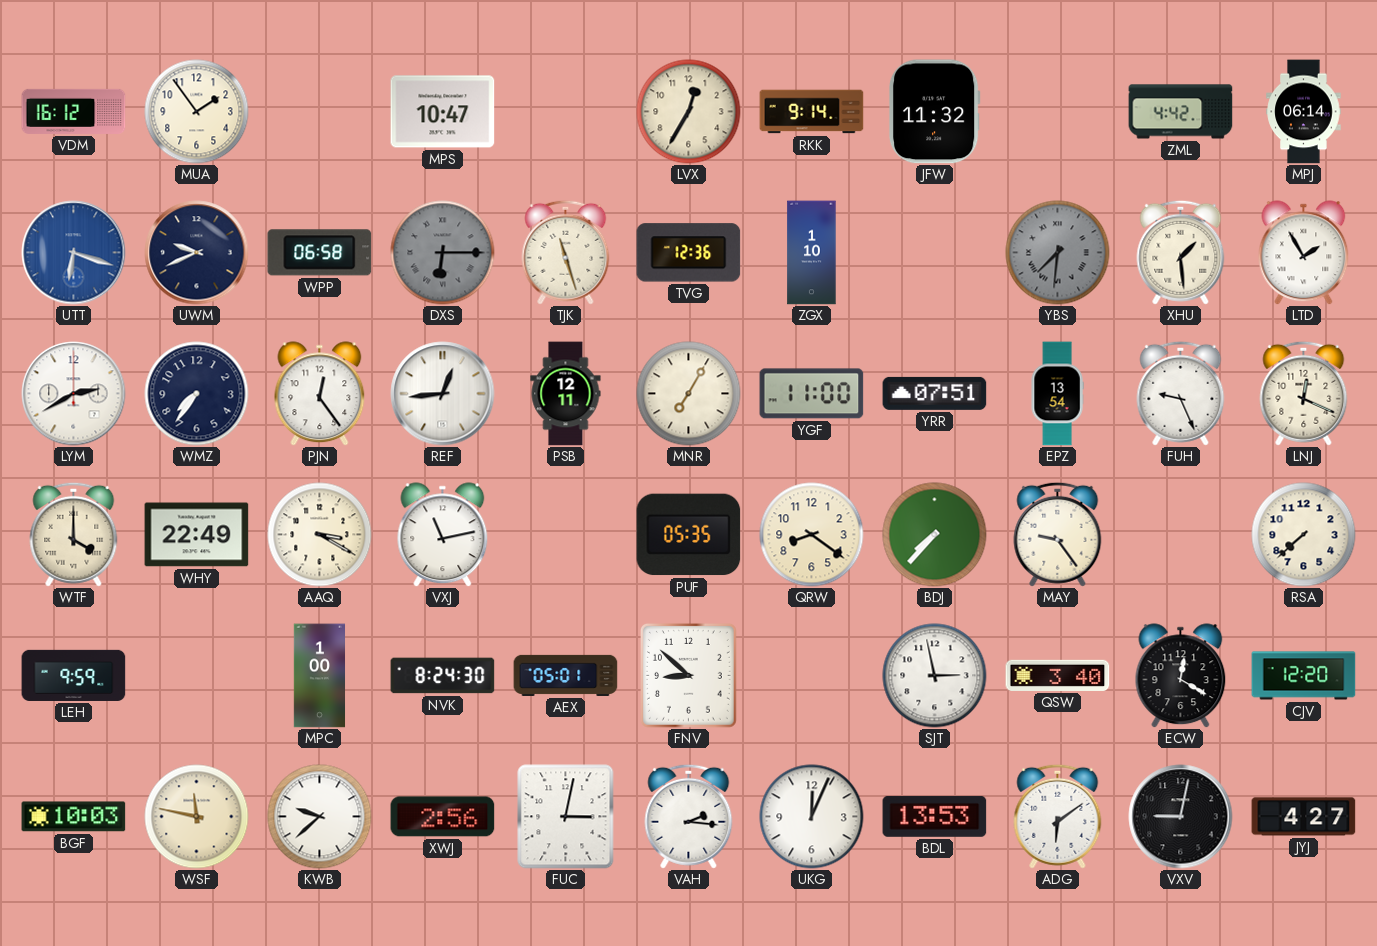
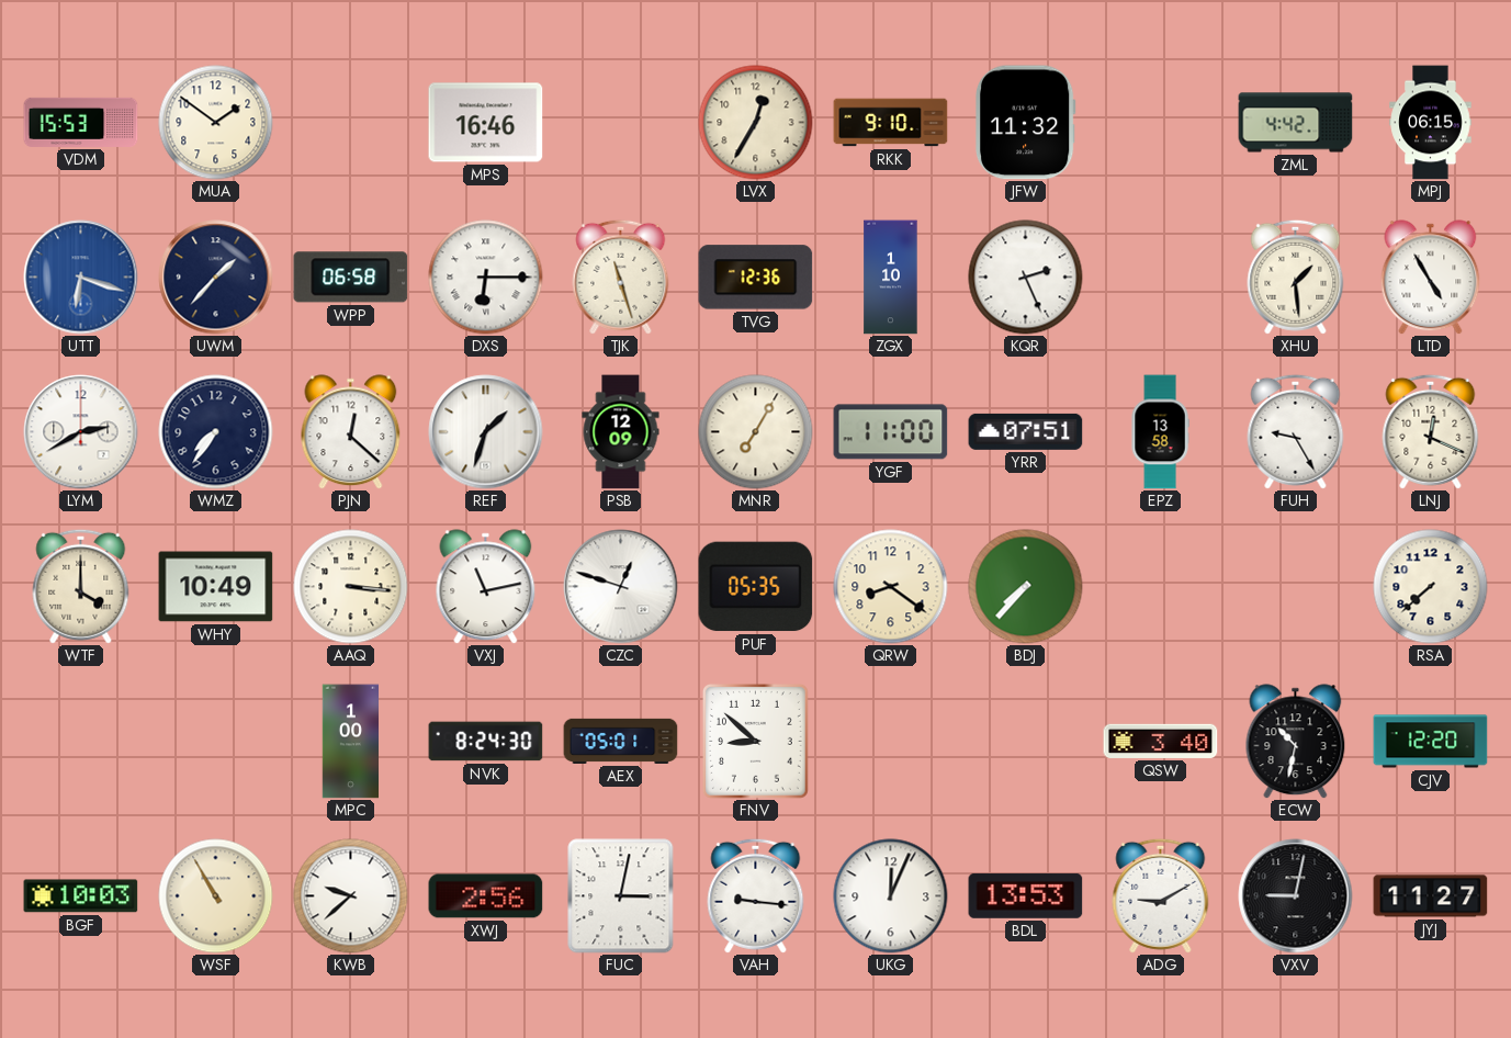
VDM: 16:12 -> 15:53
MUA: 1:54 -> 1:51
MPS: 10:47 -> 16:46
RKK: 9:14 -> 9:10
MPJ: 06:14 -> 06:15
UWM: 9:41 -> 1:37
DXS dial: grey -> white
KQR: none -> 2:26
YBS: 7:31 -> none
LTD: 1:55 -> 4:55
PJN: 12:24 -> 12:22
REF: 12:44 -> 1:33
PSB: 12:11 -> 12:09
EPZ: 13:54 -> 13:58
FUH: 9:26 -> 9:25
WHY: 22:49 -> 10:49
AAQ: 3:20 -> 3:16
CZC: none -> 12:48
MAY: 9:24 -> none
LEH: 9:59 -> none
SJT: 2:58 -> none
ECW: 12:20 -> 10:32
WSF: 11:47 -> 10:55
VAH: 2:16 -> 9:16
ADG: 6:09 -> 9:10
JYJ: 4:27 -> 11:27
